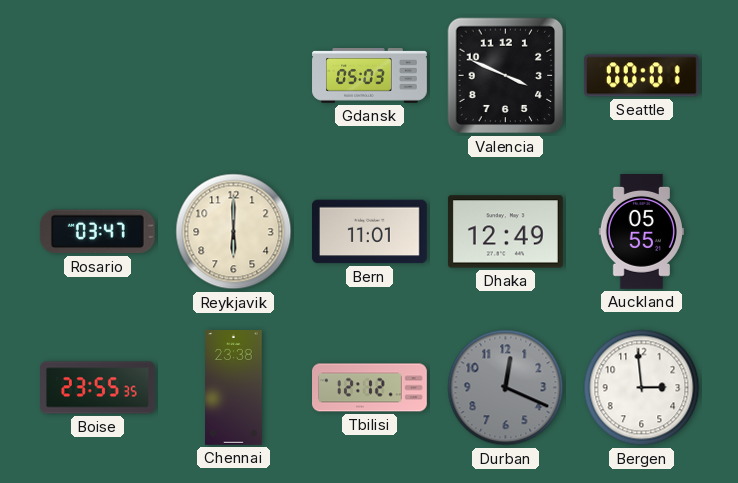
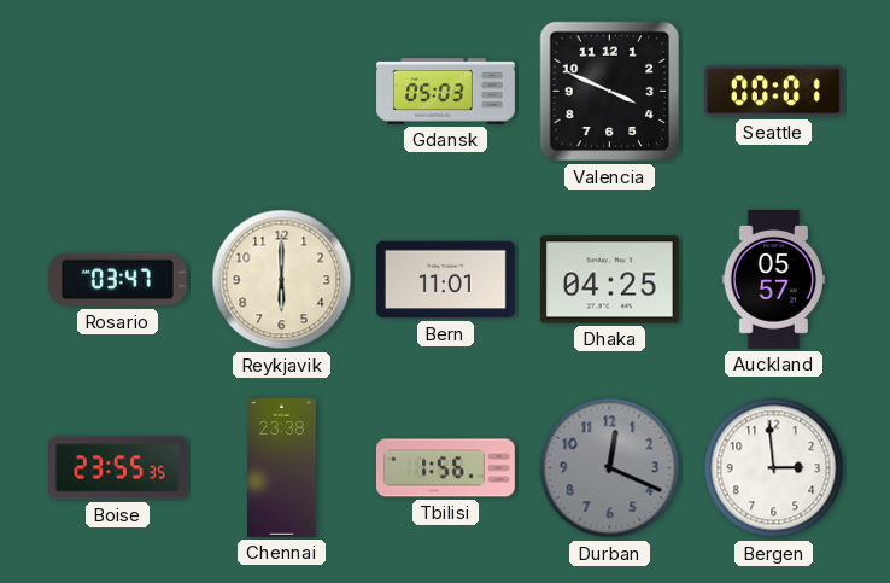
Dhaka: 12:49 -> 04:25
Auckland: 05:55 -> 05:57
Tbilisi: 12:12 -> 1:56
